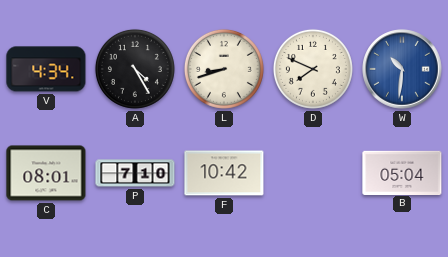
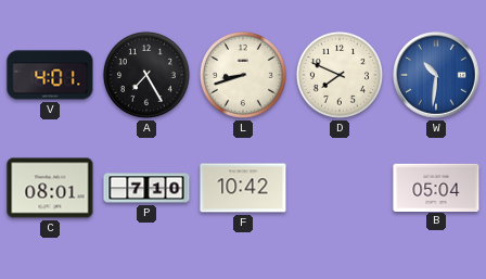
V: 4:34 -> 4:01
A: 4:25 -> 7:25
